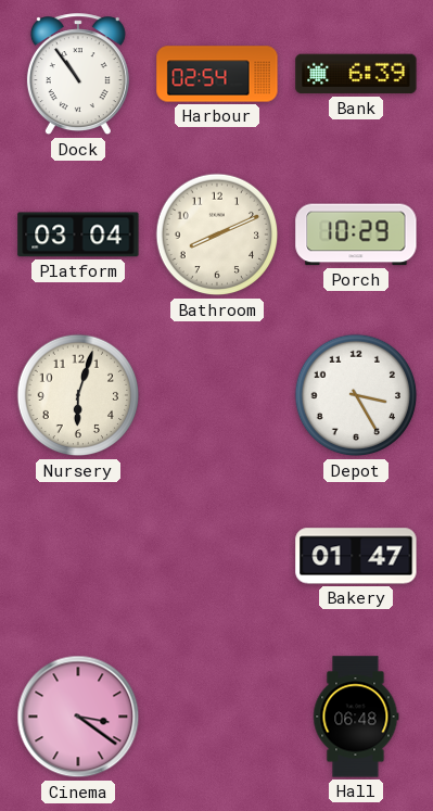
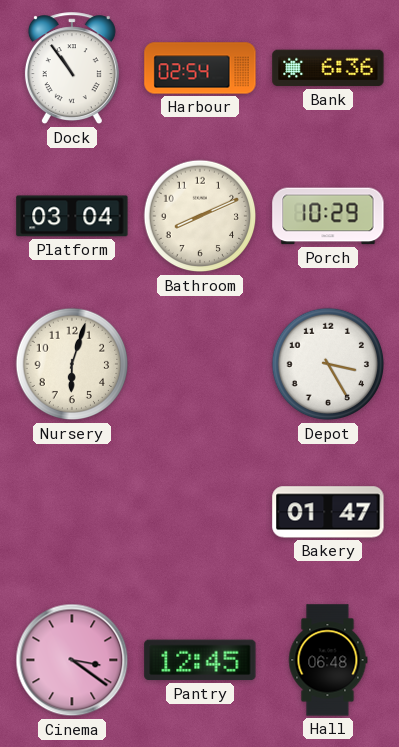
Bank: 6:39 -> 6:36
Pantry: none -> 12:45
